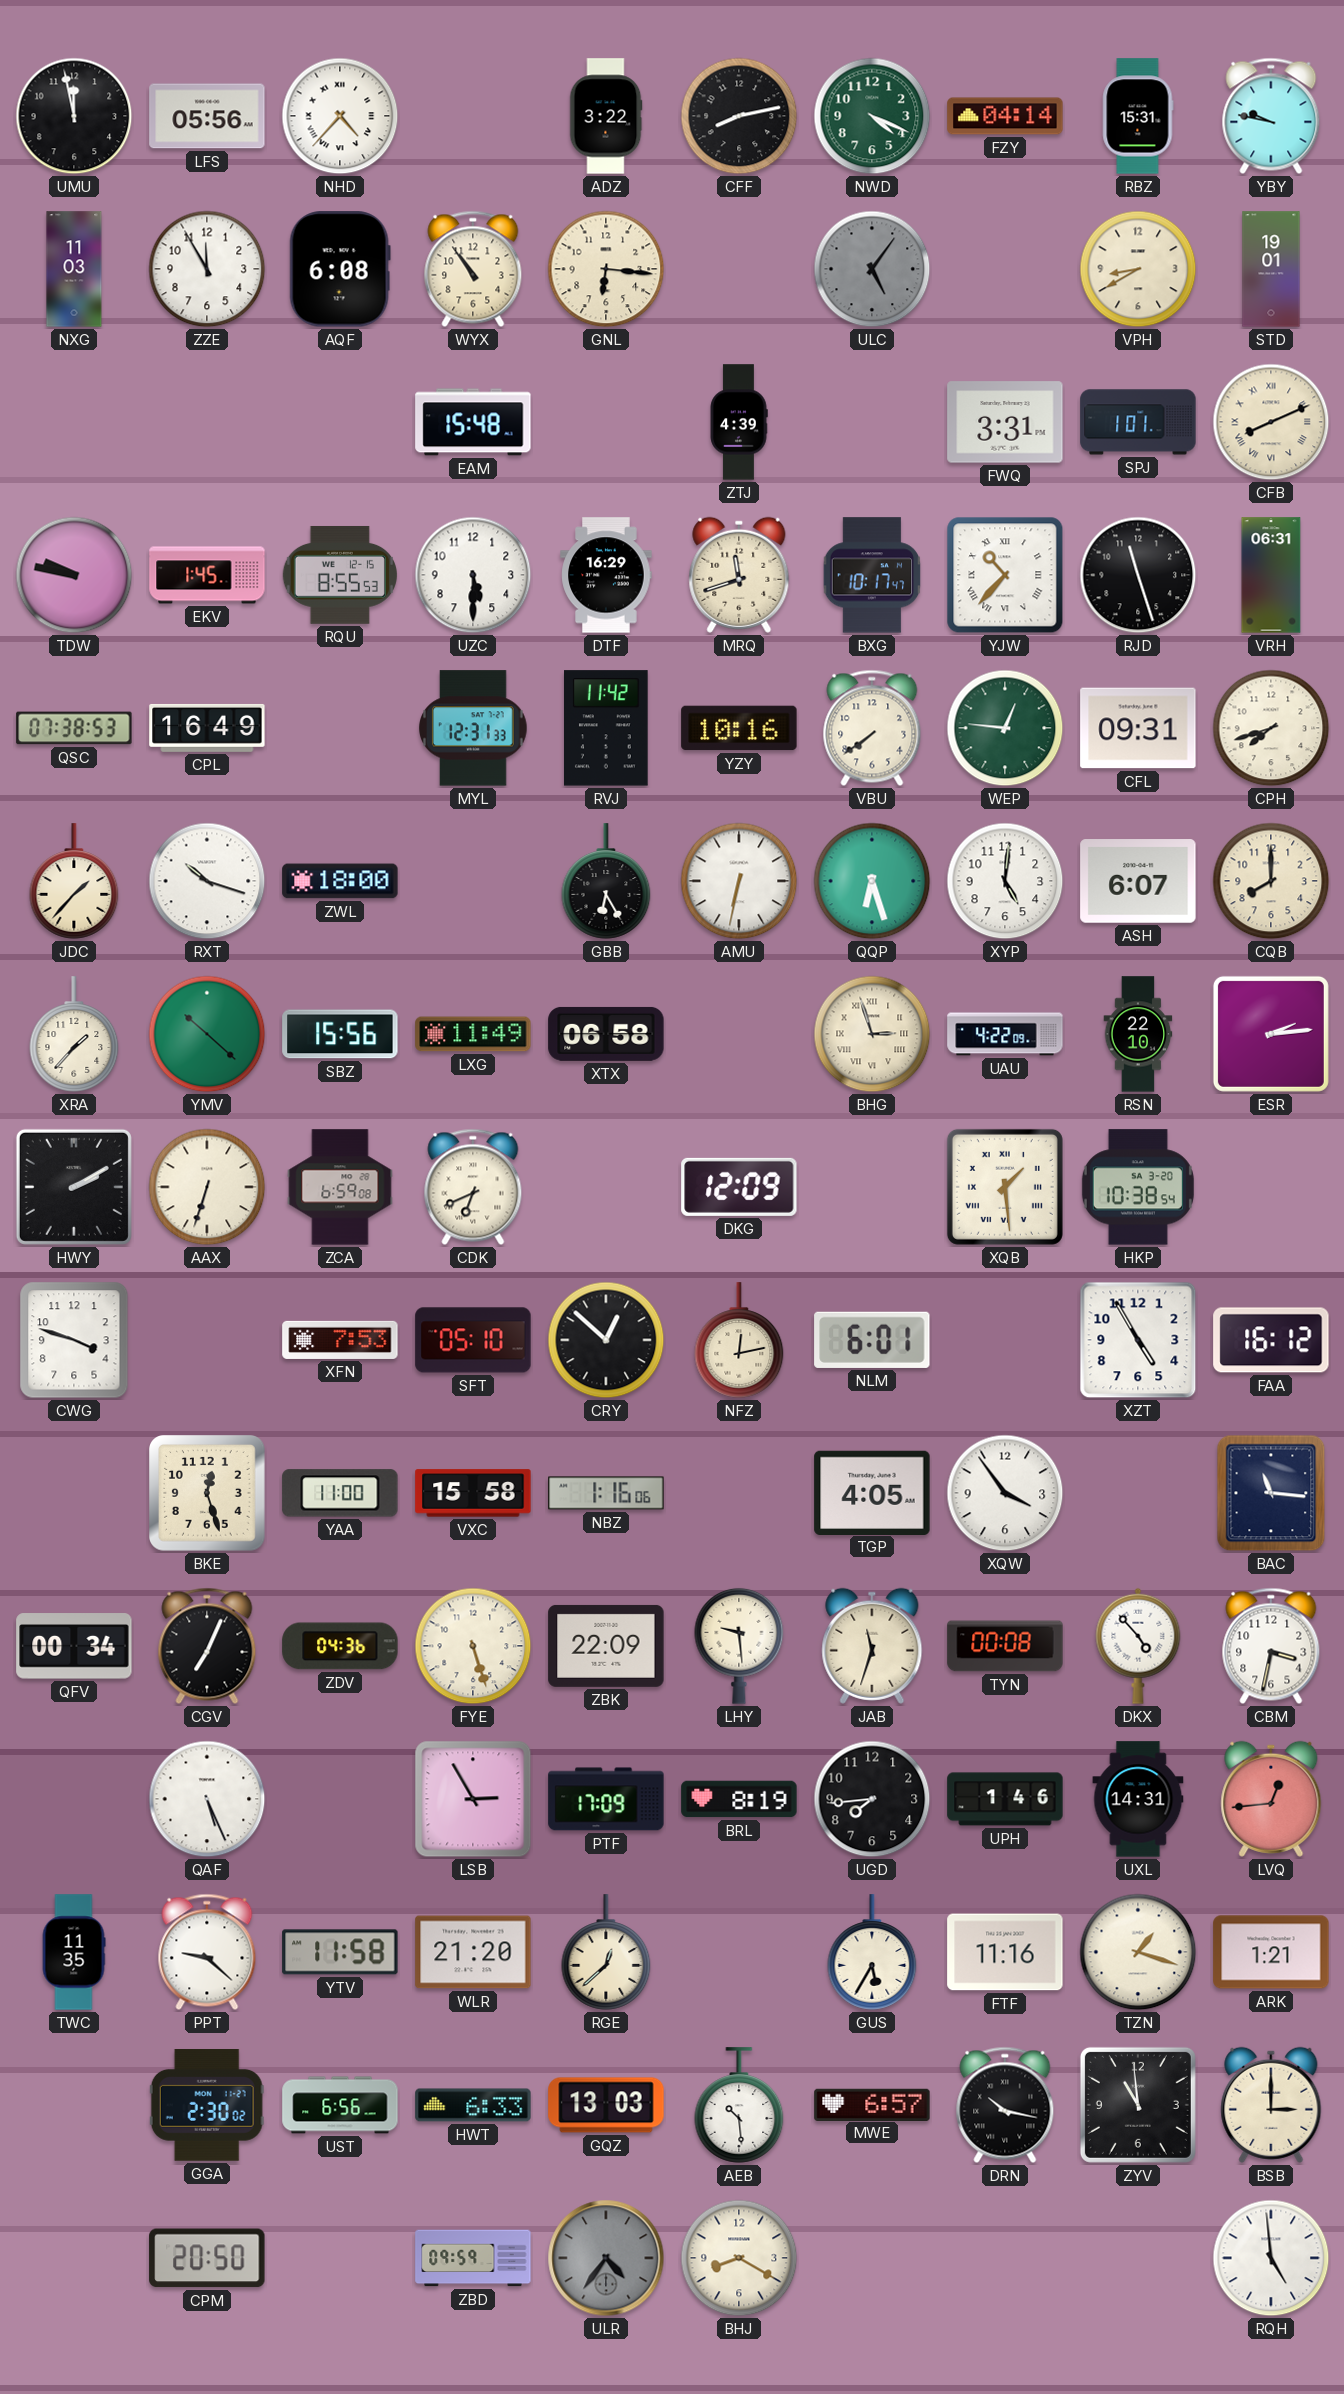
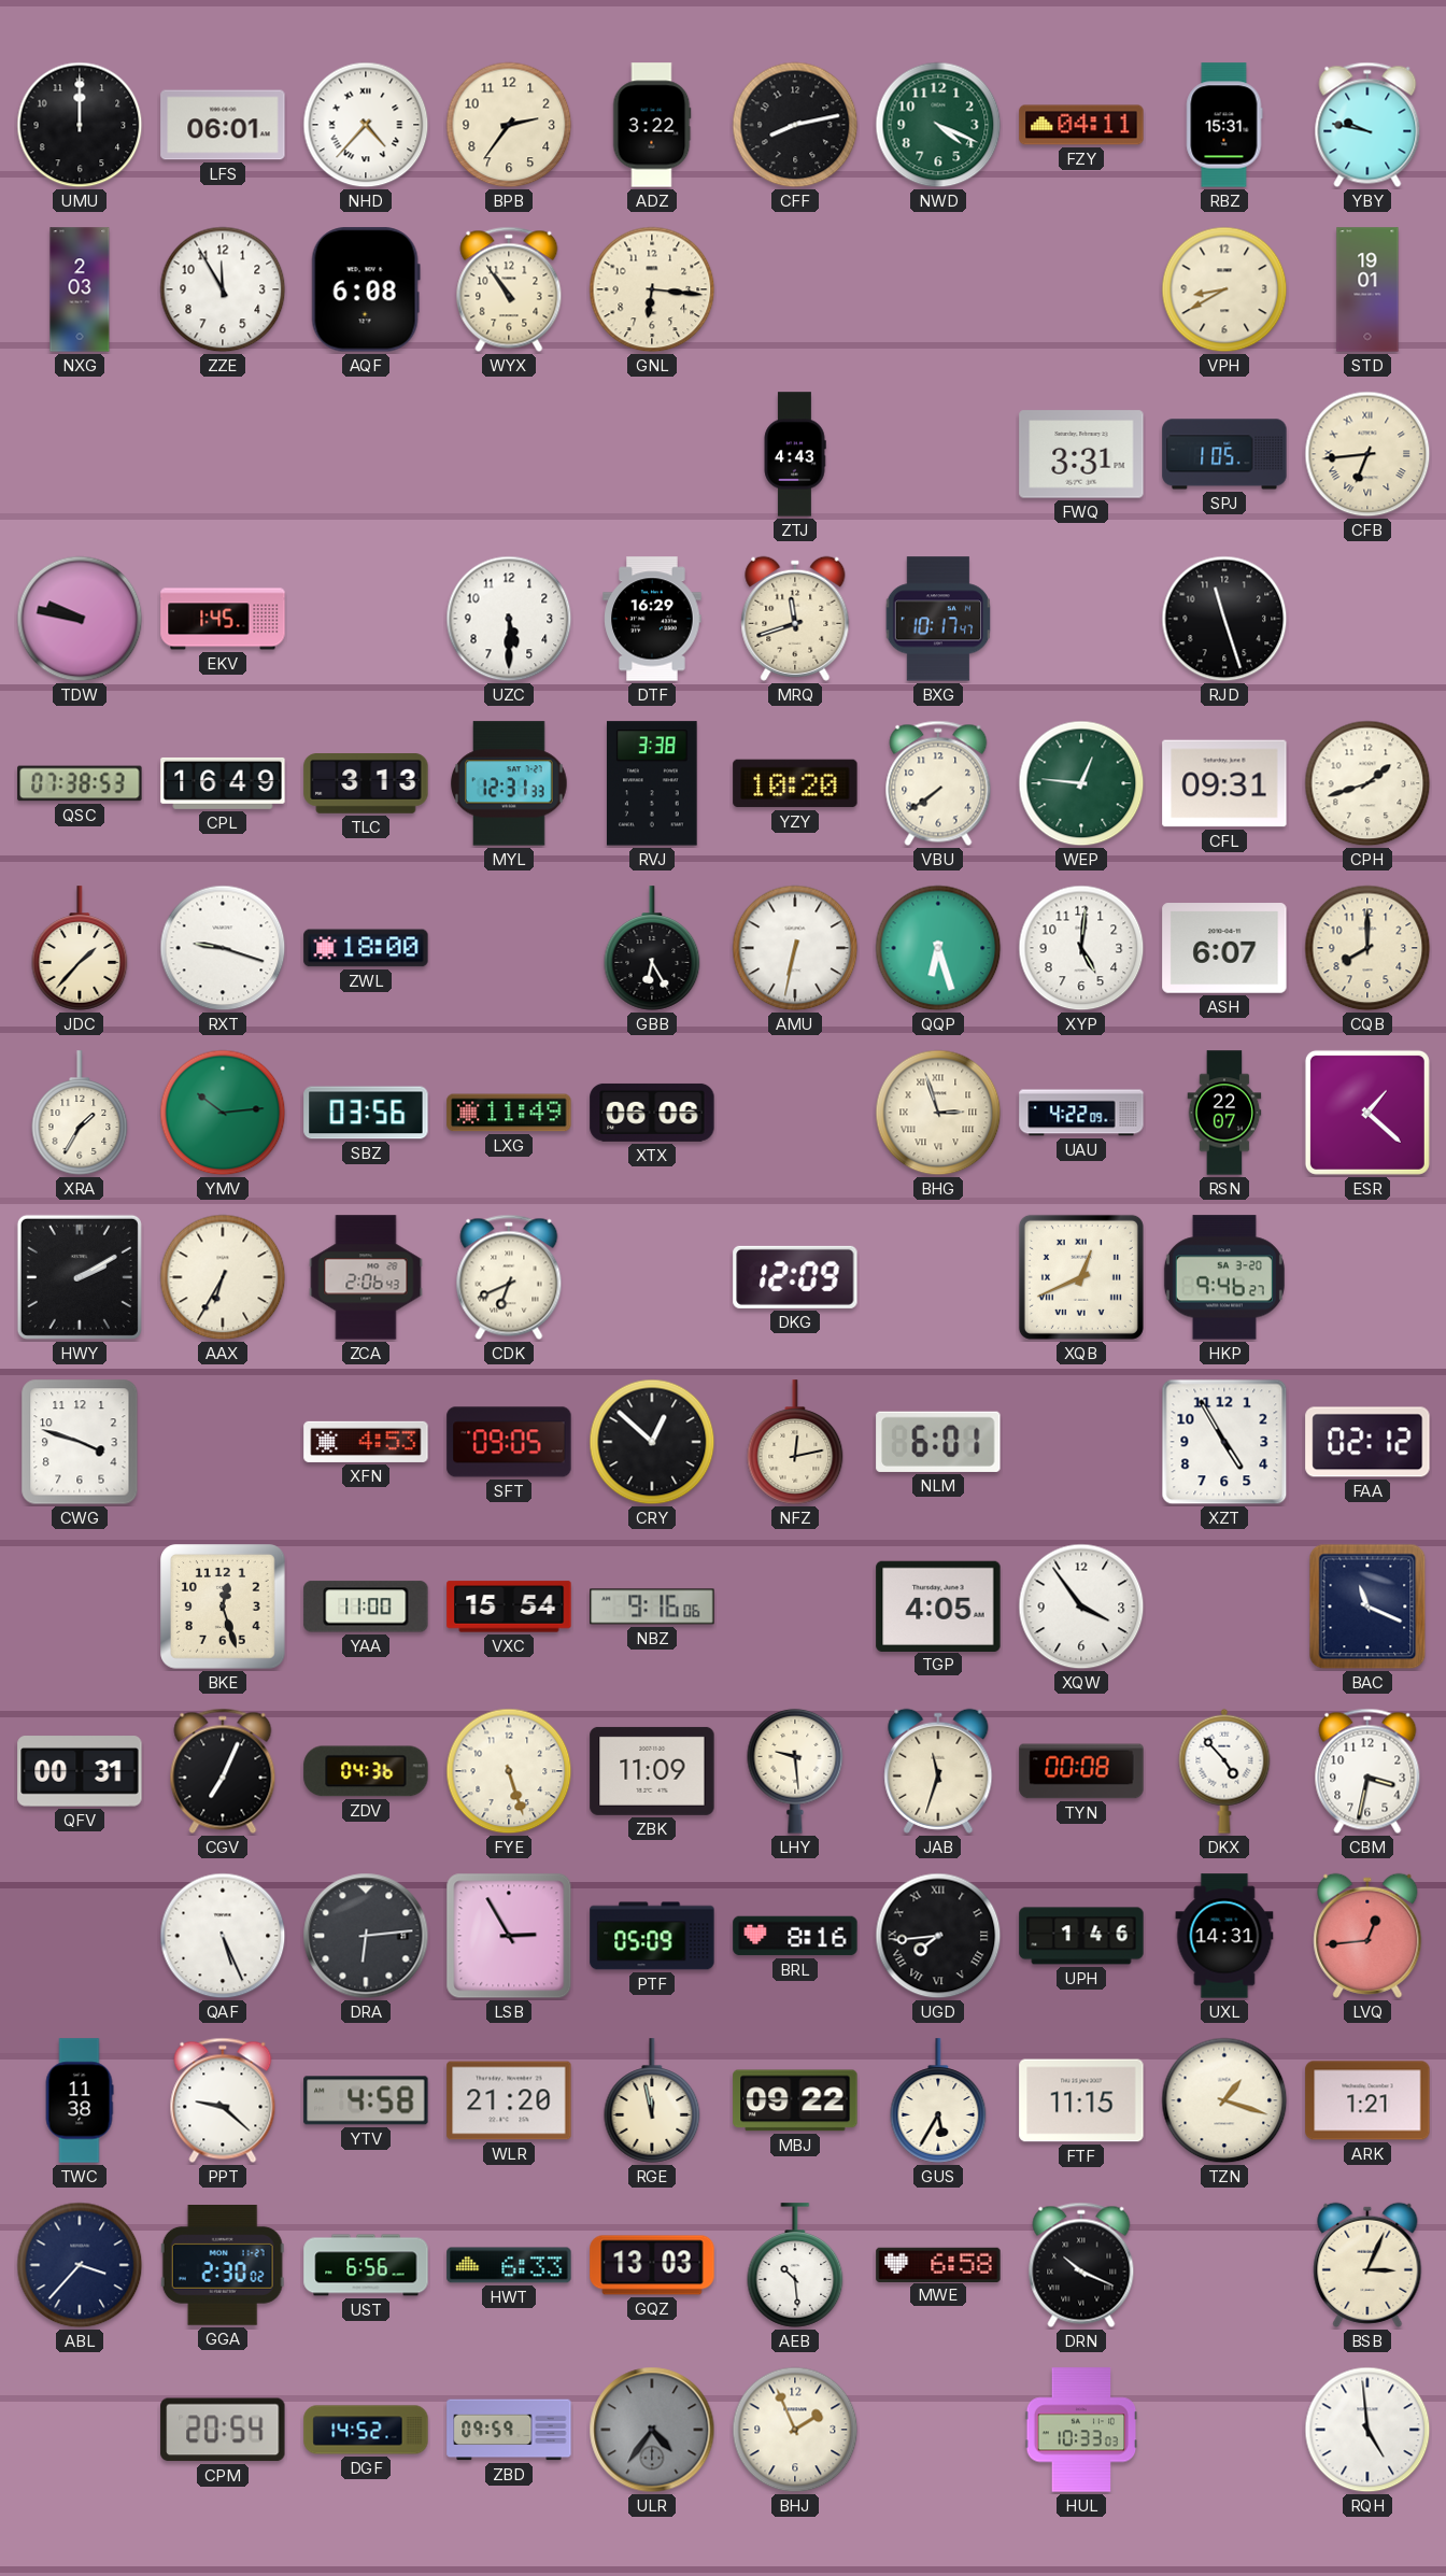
UMU: 11:58 -> 12:00
LFS: 05:56 -> 06:01
BPB: none -> 2:36
FZY: 04:14 -> 04:11
NXG: 11:03 -> 2:03
ULC: 5:06 -> none
EAM: 15:48 -> none
ZTJ: 4:39 -> 4:43
SPJ: 1:01 -> 1:05
CFB: 8:11 -> 6:44
RQU: 8:55 -> none
YJW: 10:37 -> none
VRH: 06:31 -> none
TLC: none -> 3:13
RVJ: 11:42 -> 3:38
YZY: 10:16 -> 10:20
CPH: 7:42 -> 1:42
RXT: 10:18 -> 9:18
XRA: 1:37 -> 1:35
YMV: 10:22 -> 10:14
SBZ: 15:56 -> 03:56
XTX: 06:58 -> 06:06
RSN: 22:10 -> 22:07
ESR: 2:14 -> 1:22
AAX: 6:33 -> 6:35
ZCA: 6:59 -> 2:06
XQB: 1:29 -> 12:41
HKP: 10:38 -> 9:46
XFN: 7:53 -> 4:53
SFT: 05:10 -> 09:05
FAA: 16:12 -> 02:12
VXC: 15:58 -> 15:54
NBZ: 1:16 -> 9:16
BAC: 11:16 -> 11:19
QFV: 00:34 -> 00:31
ZBK: 22:09 -> 11:09
DRA: none -> 6:14
PTF: 17:09 -> 05:09
BRL: 8:19 -> 8:16
UGD numerals: Arabic -> Roman
TWC: 11:35 -> 11:38
YTV: 11:58 -> 4:58
RGE: 12:38 -> 11:58
MBJ: none -> 09:22
FTF: 11:16 -> 11:15
ABL: none -> 3:37
MWE: 6:57 -> 6:58
DRN: 10:17 -> 10:19
ZYV: 10:59 -> none
BSB: 3:00 -> 3:04
CPM: 20:50 -> 20:54
DGF: none -> 14:52
BHJ: 8:20 -> 1:56
HUL: none -> 10:33
